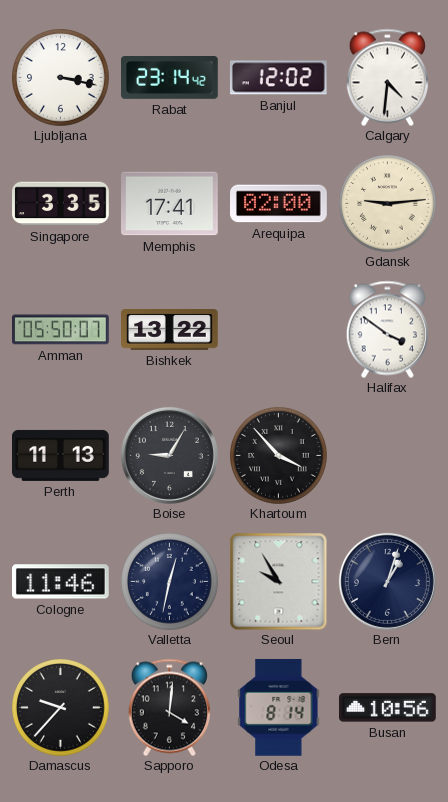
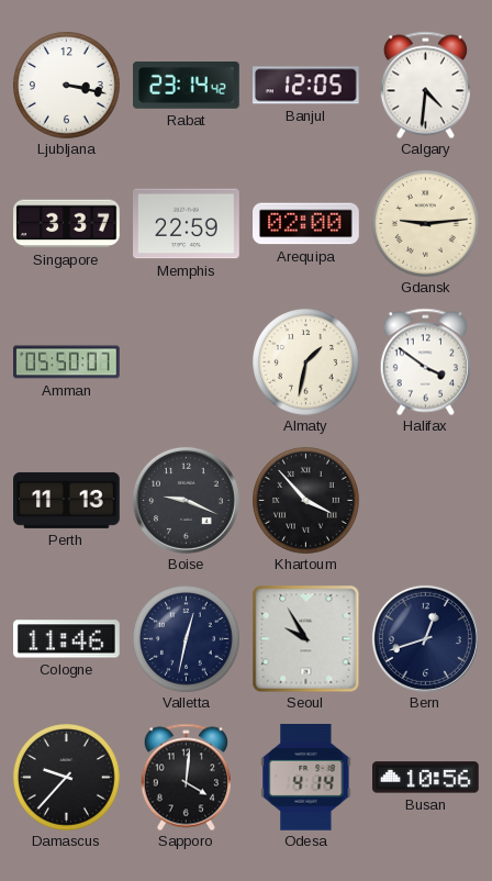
Banjul: 12:02 -> 12:05
Singapore: 3:35 -> 3:37
Memphis: 17:41 -> 22:59
Bishkek: 13:22 -> none
Almaty: none -> 1:32
Boise: 9:05 -> 9:19
Bern: 1:03 -> 12:42
Odesa: 8:14 -> 4:14
